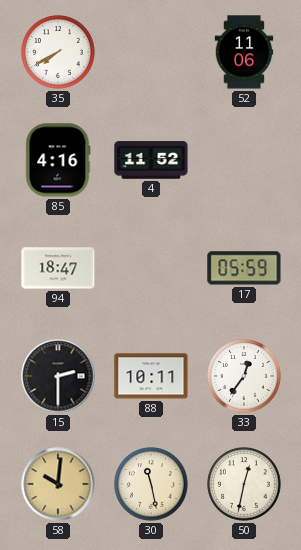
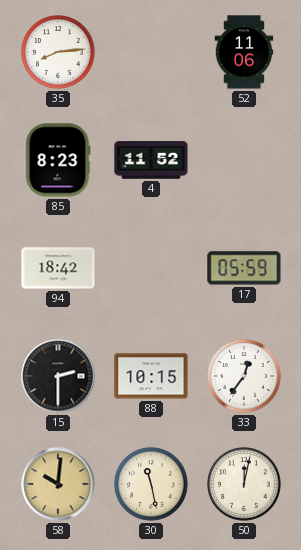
35: 7:40 -> 8:14
85: 4:16 -> 8:23
94: 18:47 -> 18:42
88: 10:11 -> 10:15
50: 12:32 -> 12:02
